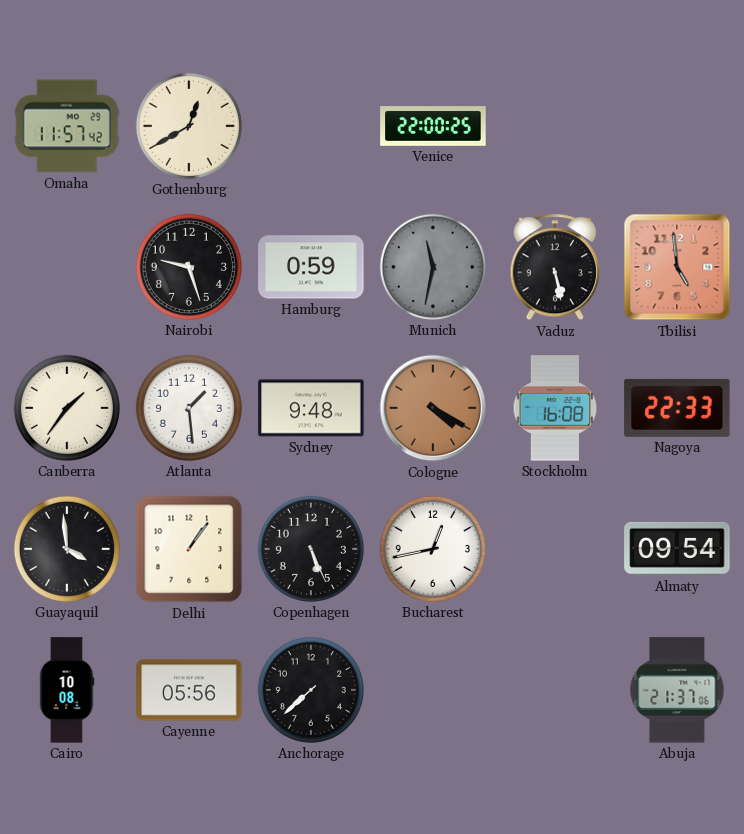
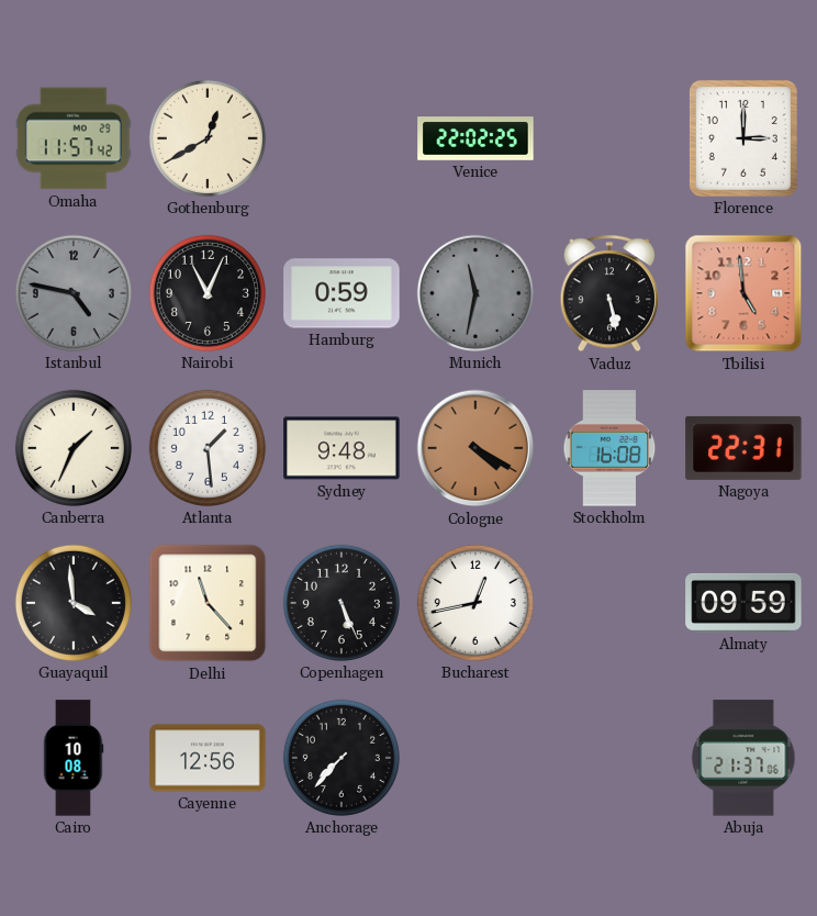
Venice: 22:00 -> 22:02
Florence: none -> 3:00
Istanbul: none -> 4:47
Nairobi: 9:27 -> 11:04
Canberra: 1:36 -> 1:34
Nagoya: 22:33 -> 22:31
Delhi: 1:06 -> 11:23
Almaty: 09:54 -> 09:59
Cayenne: 05:56 -> 12:56
Anchorage: 7:38 -> 7:37
